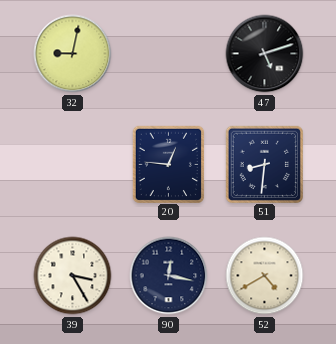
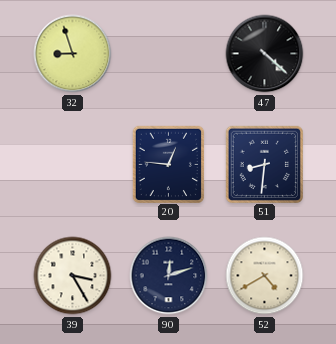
32: 9:02 -> 8:57
47: 5:12 -> 4:22
90: 12:17 -> 12:12
